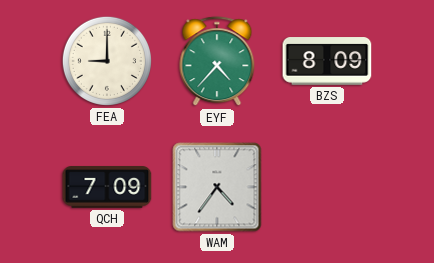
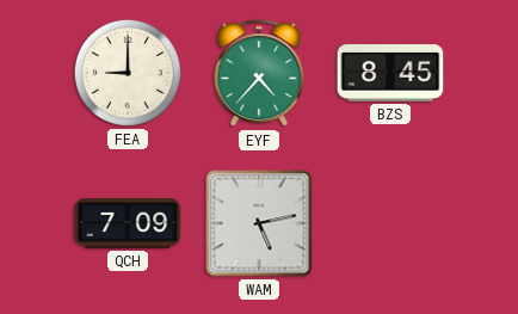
BZS: 8:09 -> 8:45
WAM: 4:36 -> 5:13
